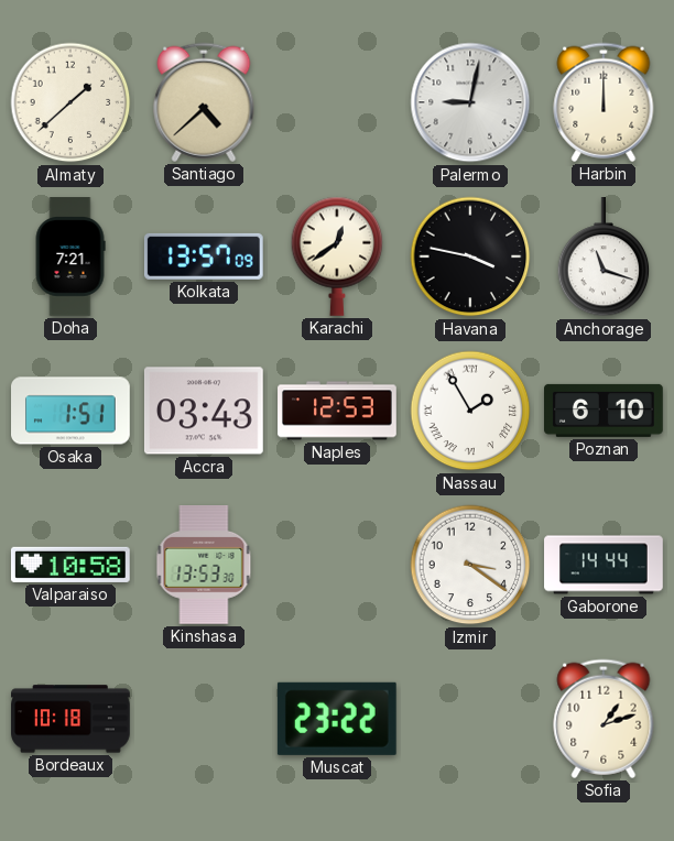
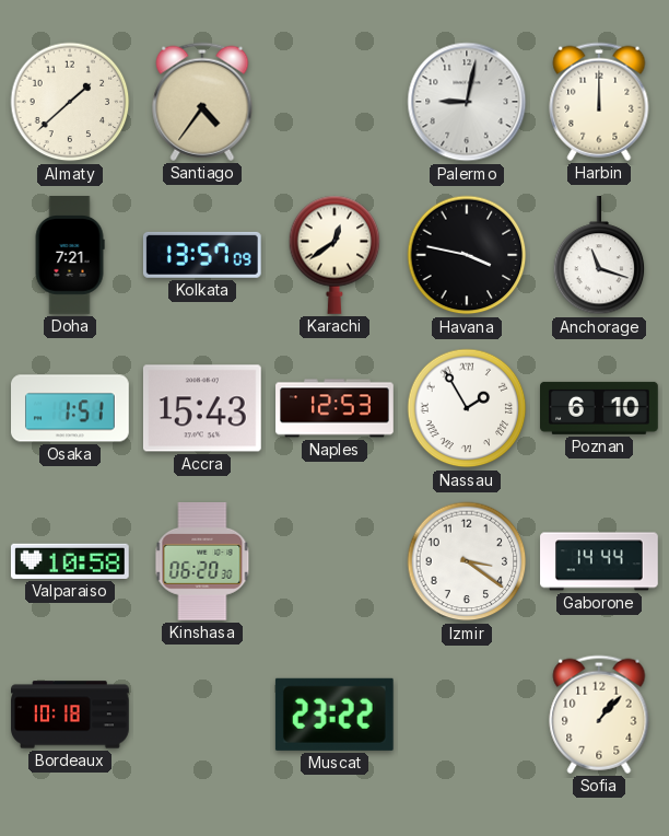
Santiago: 4:38 -> 4:36
Accra: 03:43 -> 15:43
Kinshasa: 13:53 -> 06:20
Sofia: 1:12 -> 1:07
